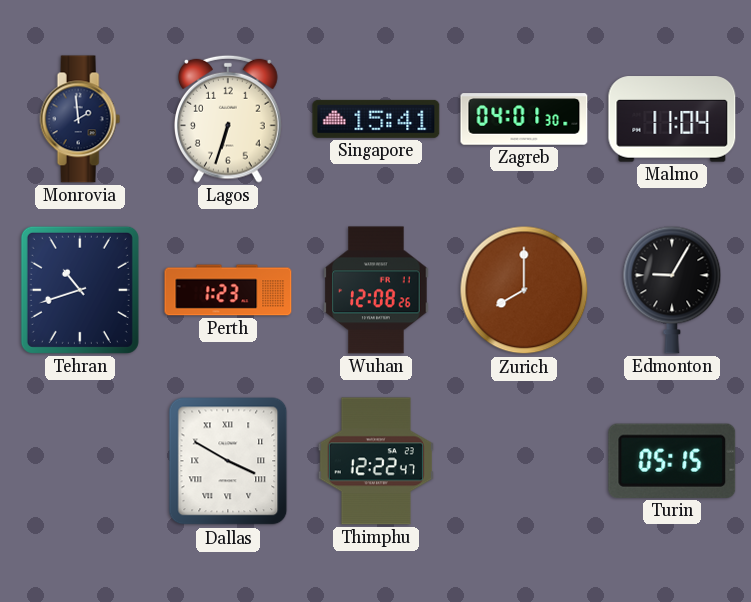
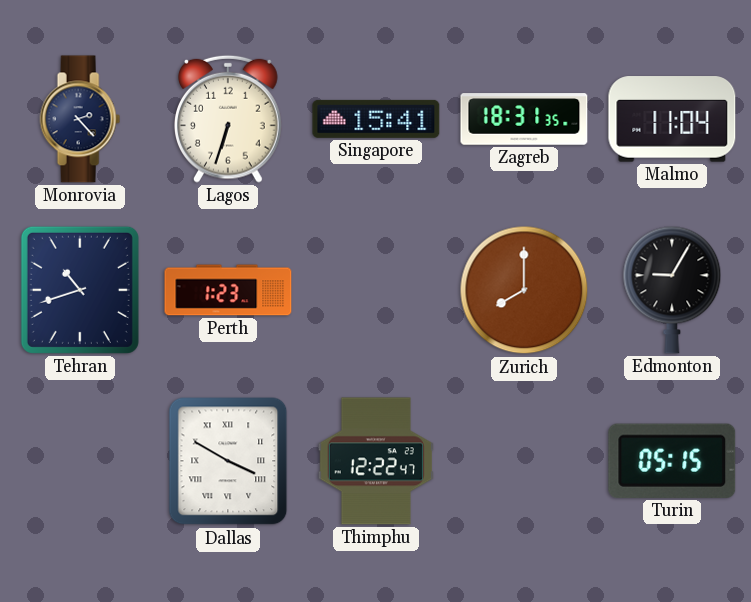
Monrovia: 1:59 -> 2:23
Zagreb: 04:01 -> 18:31
Wuhan: 12:08 -> none
